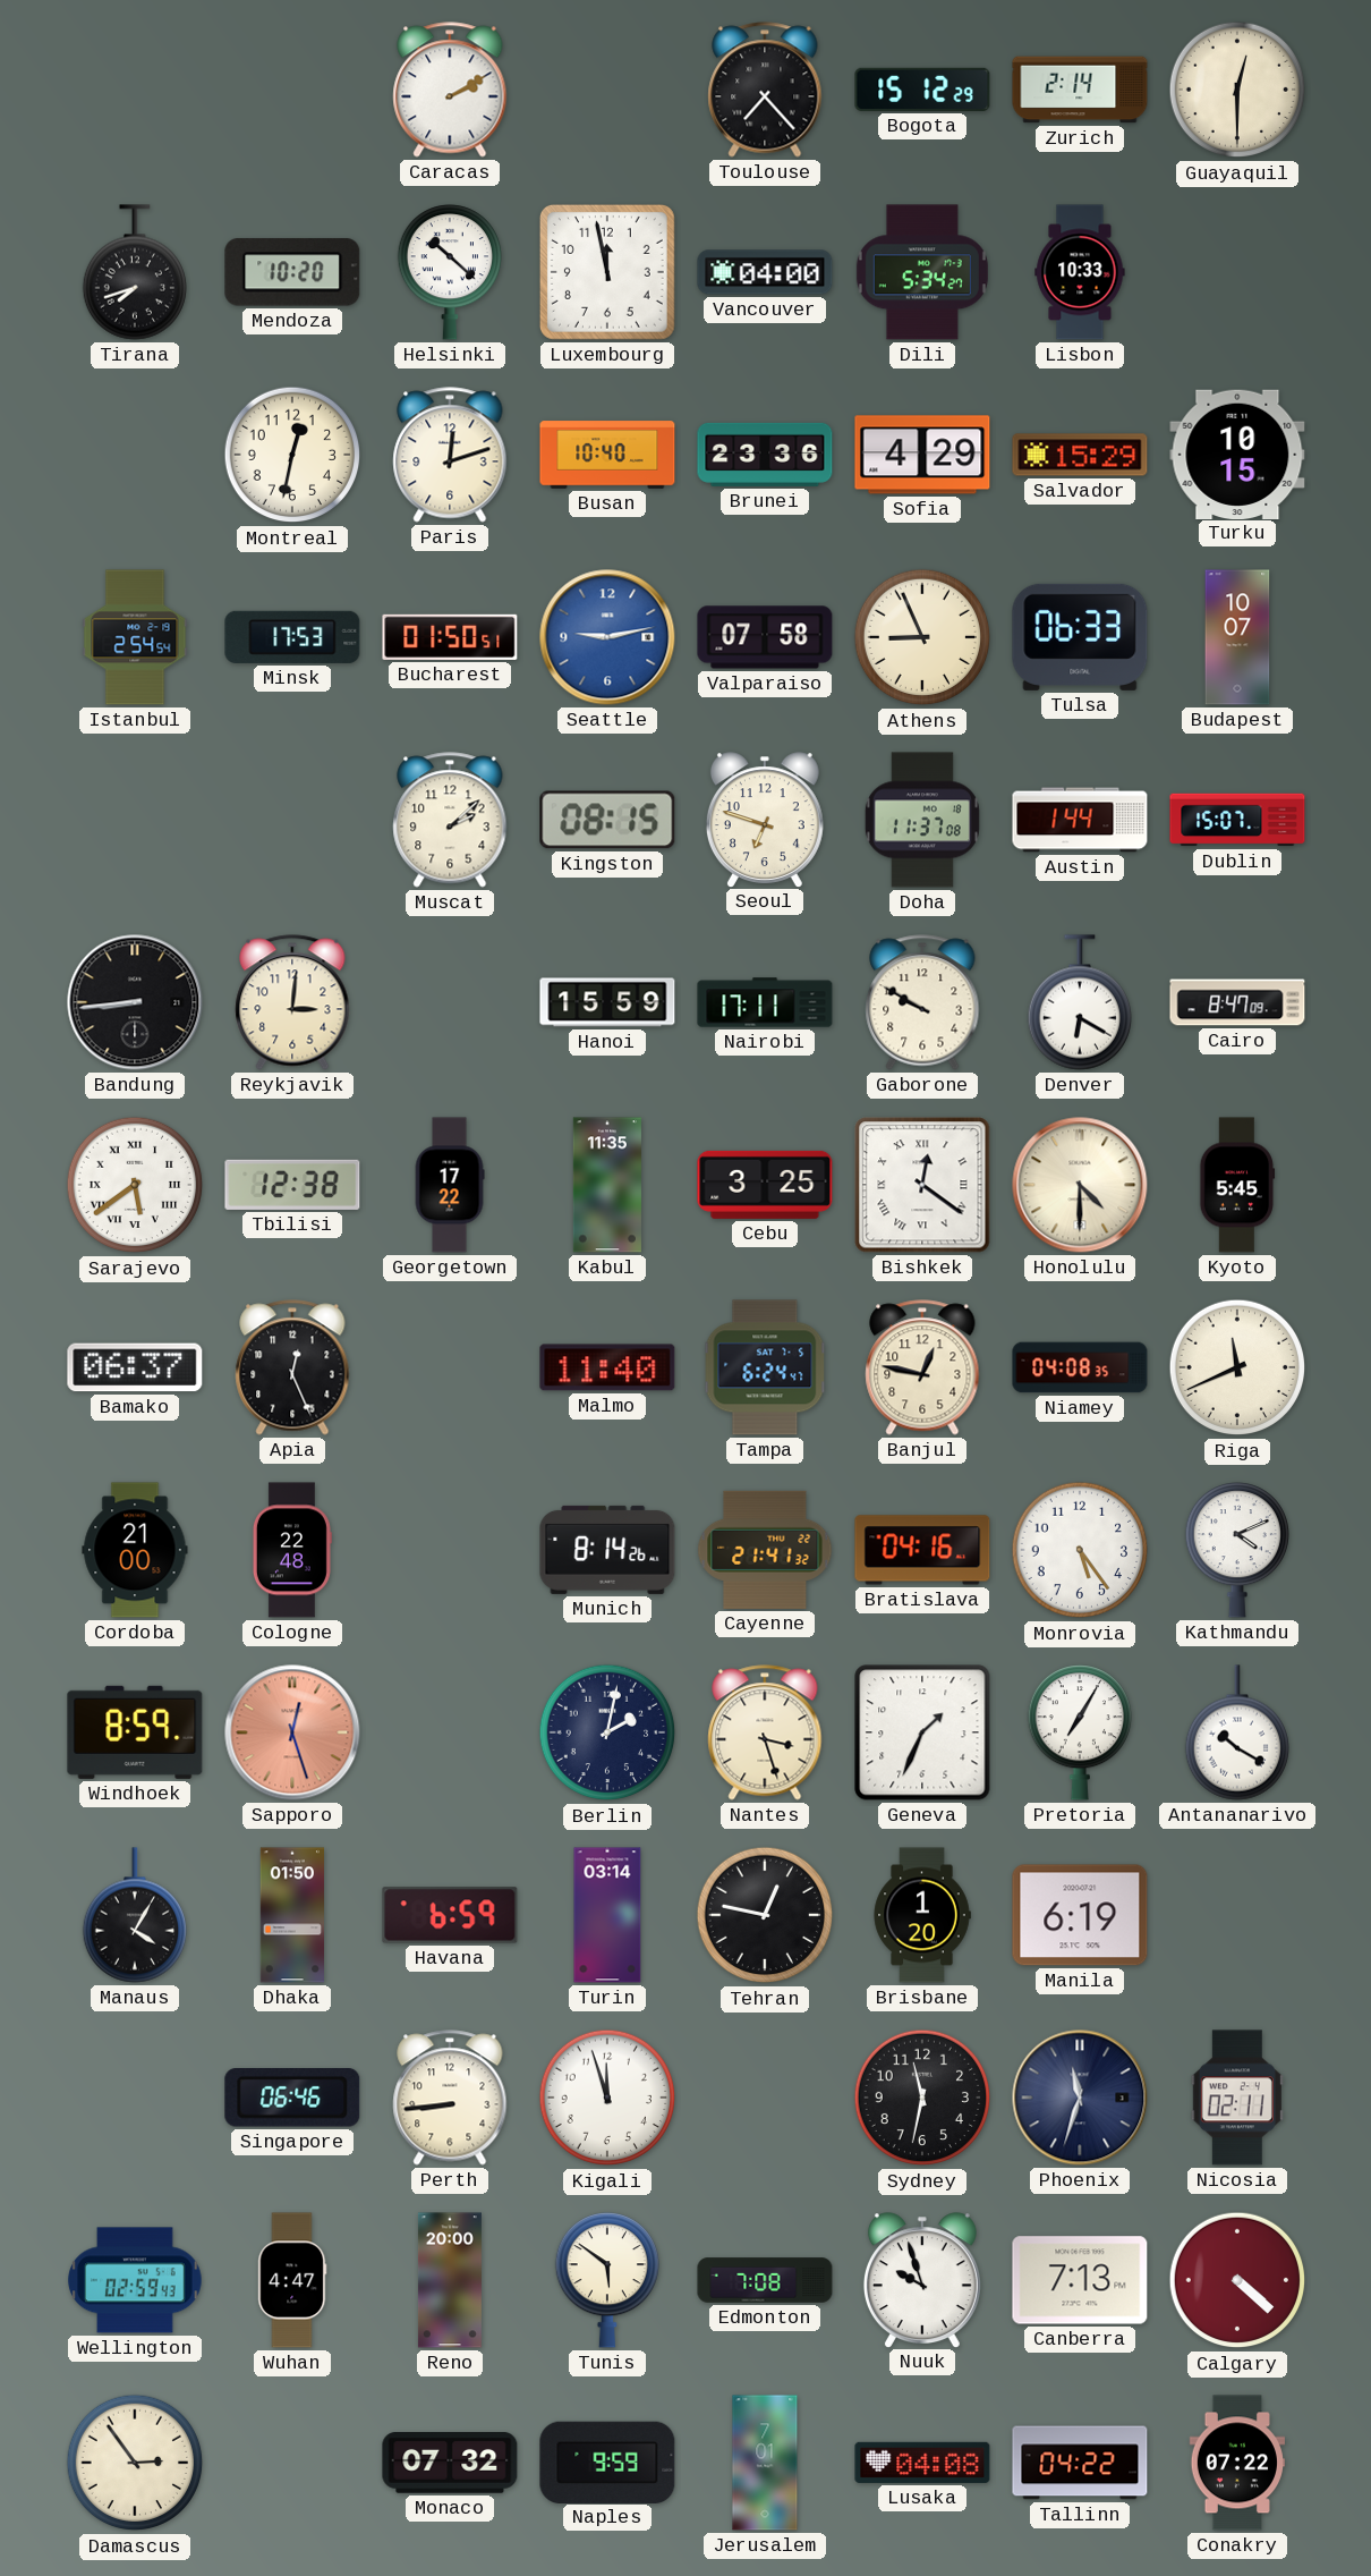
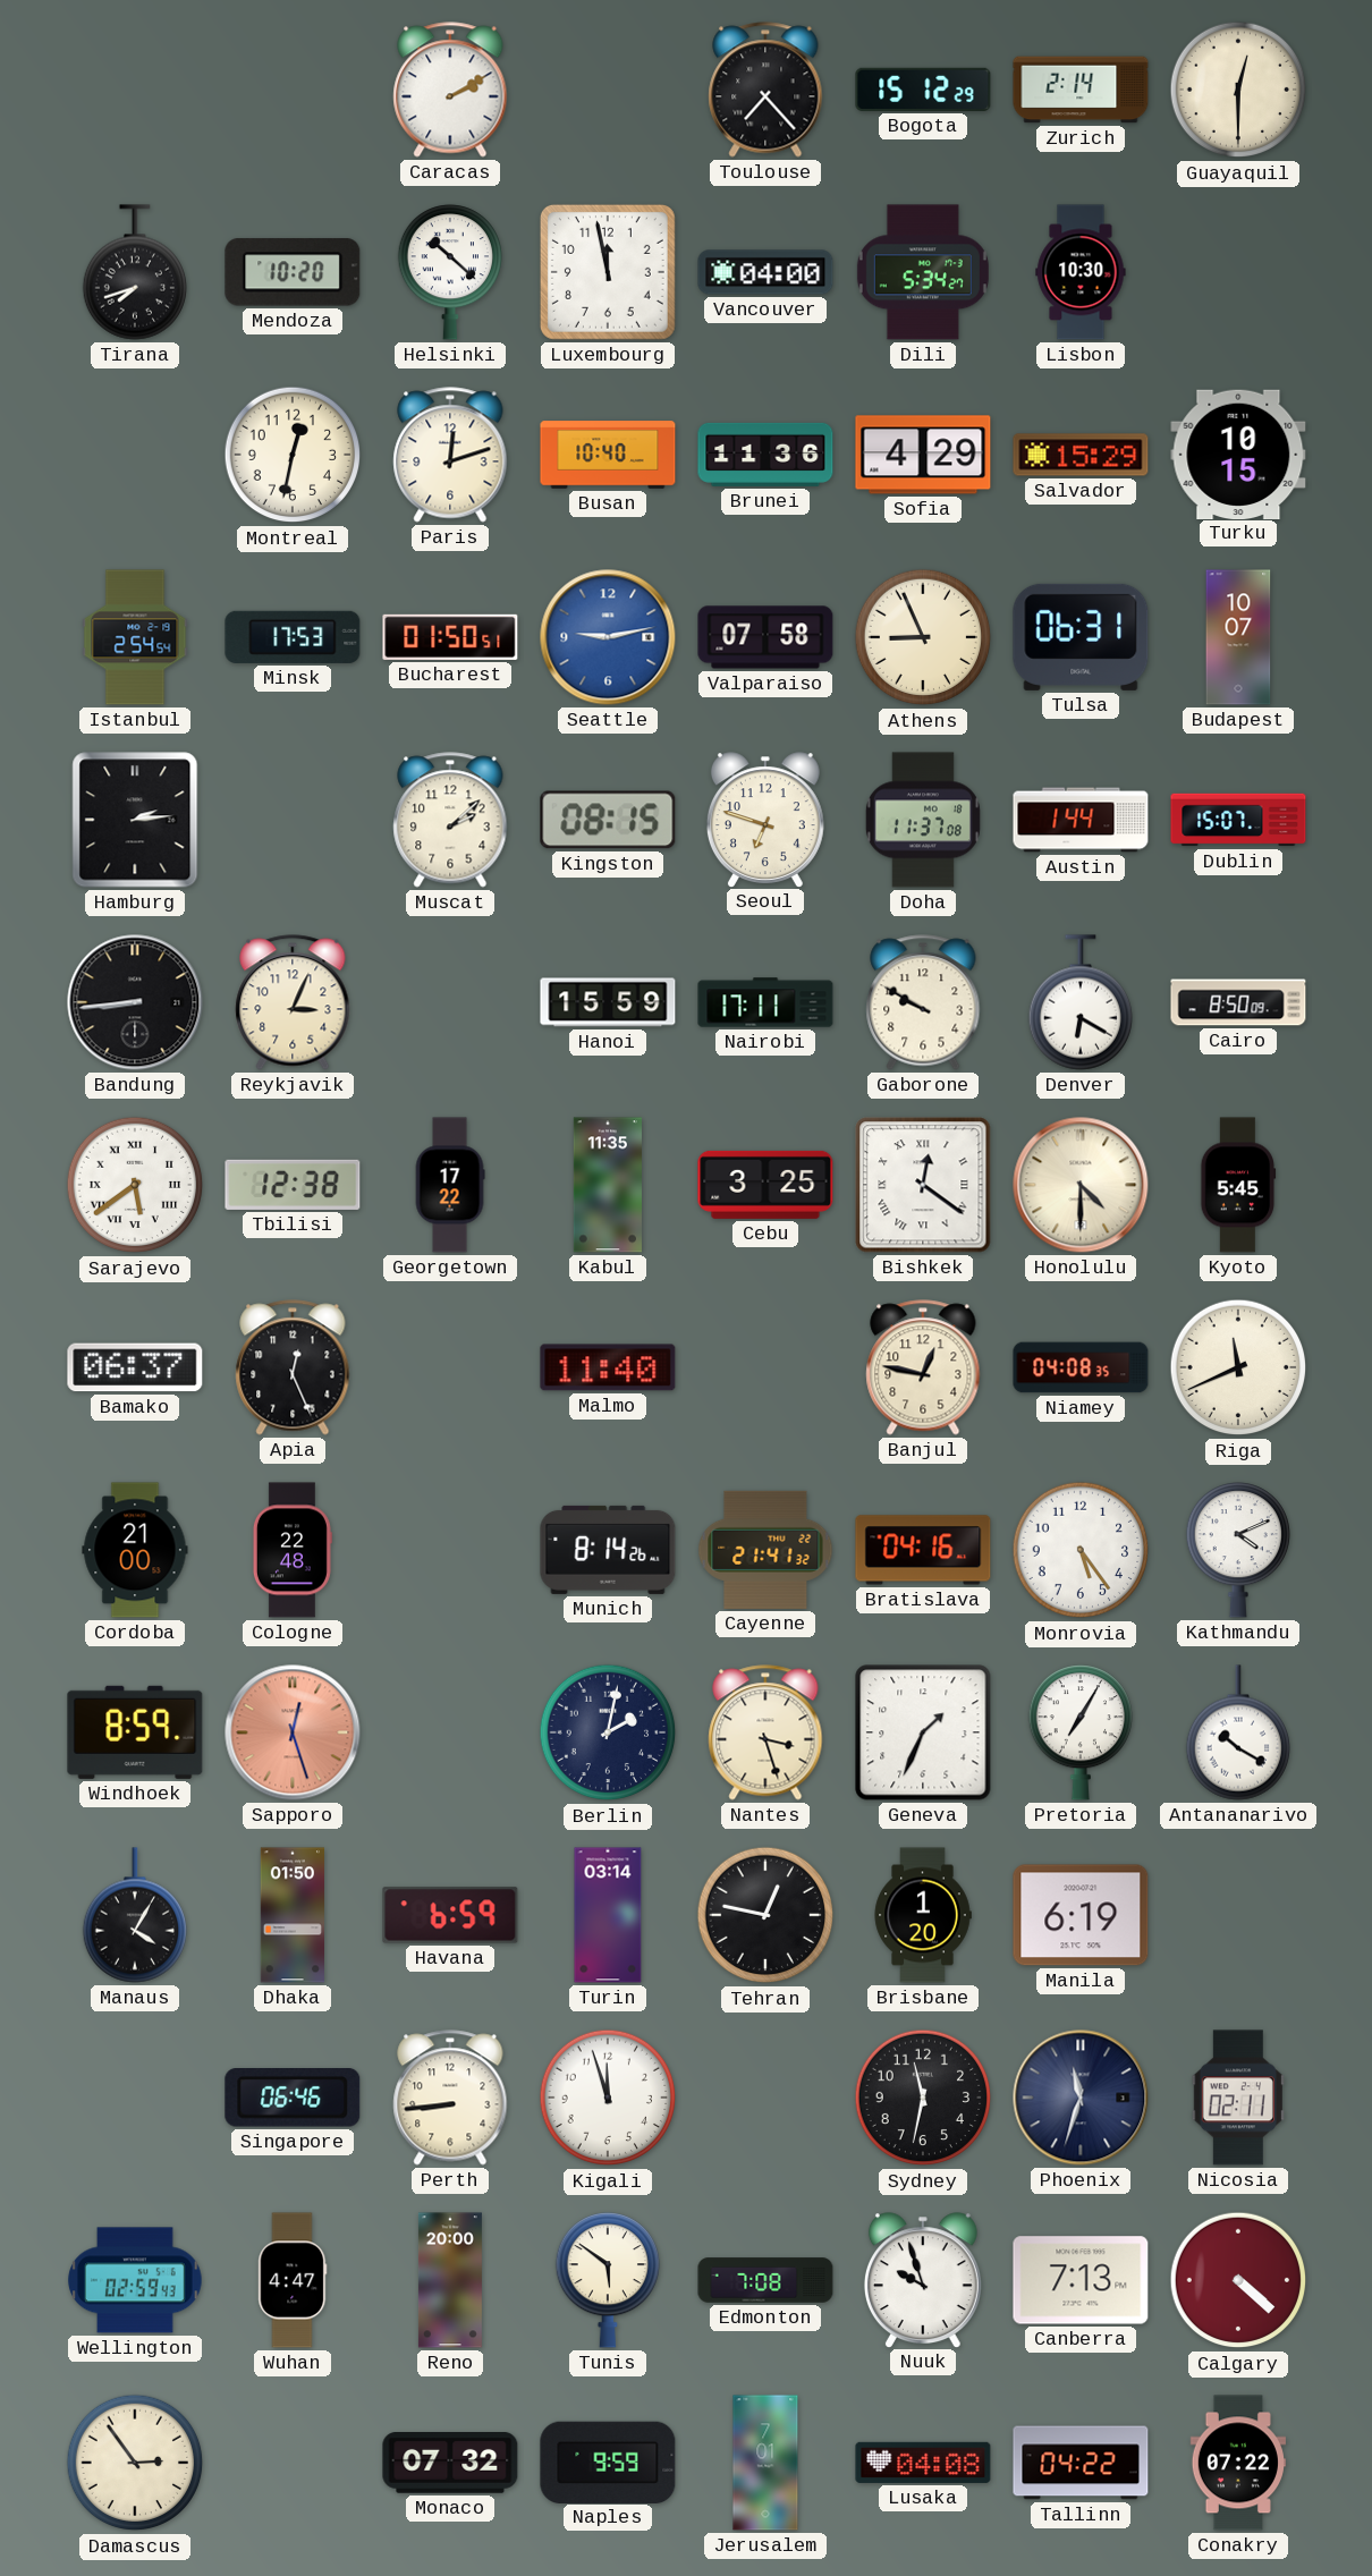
Lisbon: 10:33 -> 10:30
Brunei: 23:36 -> 11:36
Tulsa: 06:33 -> 06:31
Hamburg: none -> 2:14
Reykjavik: 3:01 -> 3:04
Cairo: 8:47 -> 8:50
Tampa: 6:24 -> none
